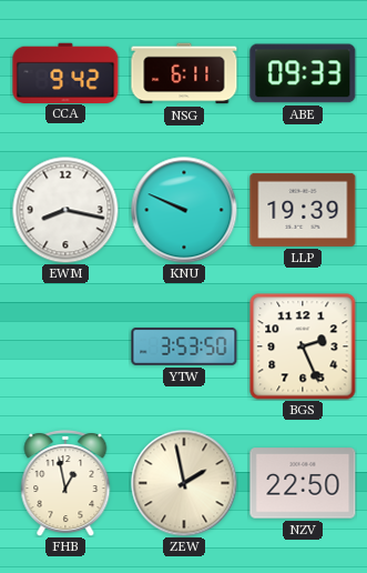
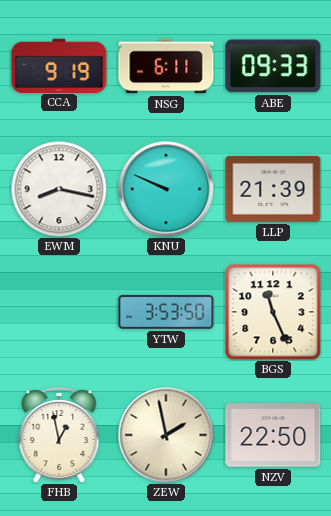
CCA: 9:42 -> 9:19
LLP: 19:39 -> 21:39
BGS: 2:26 -> 11:26
